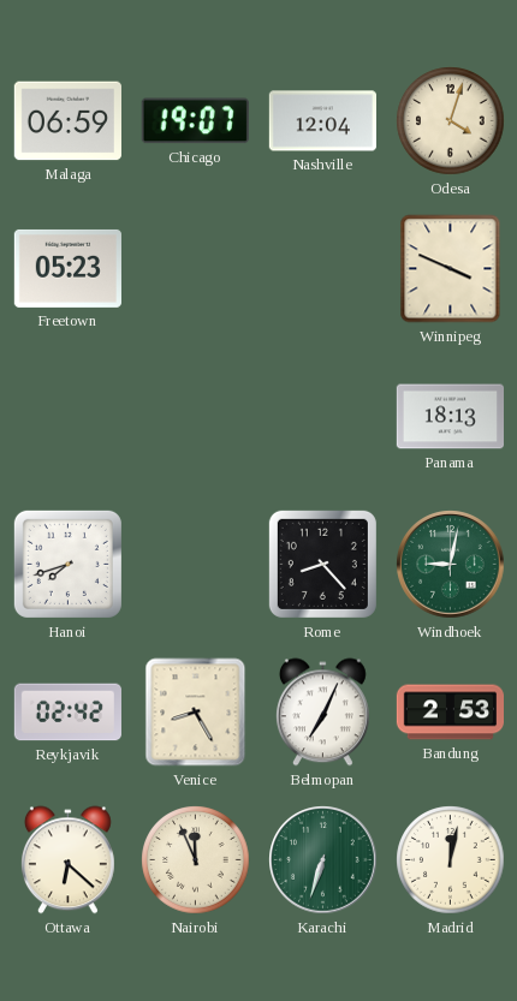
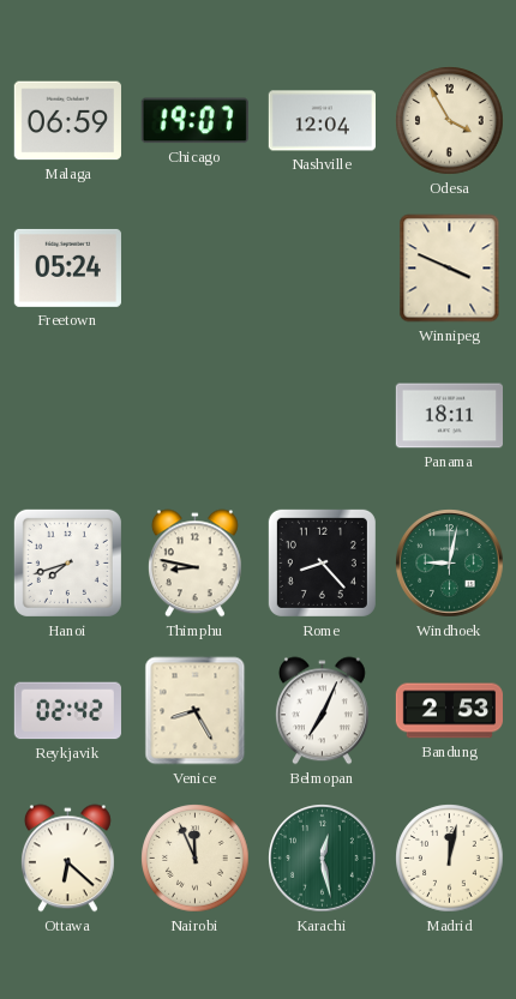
Odesa: 4:03 -> 3:55
Freetown: 05:23 -> 05:24
Panama: 18:13 -> 18:11
Thimphu: none -> 8:47
Karachi: 6:33 -> 12:28
